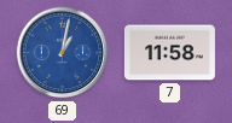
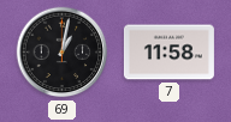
69 dial: blue -> black
